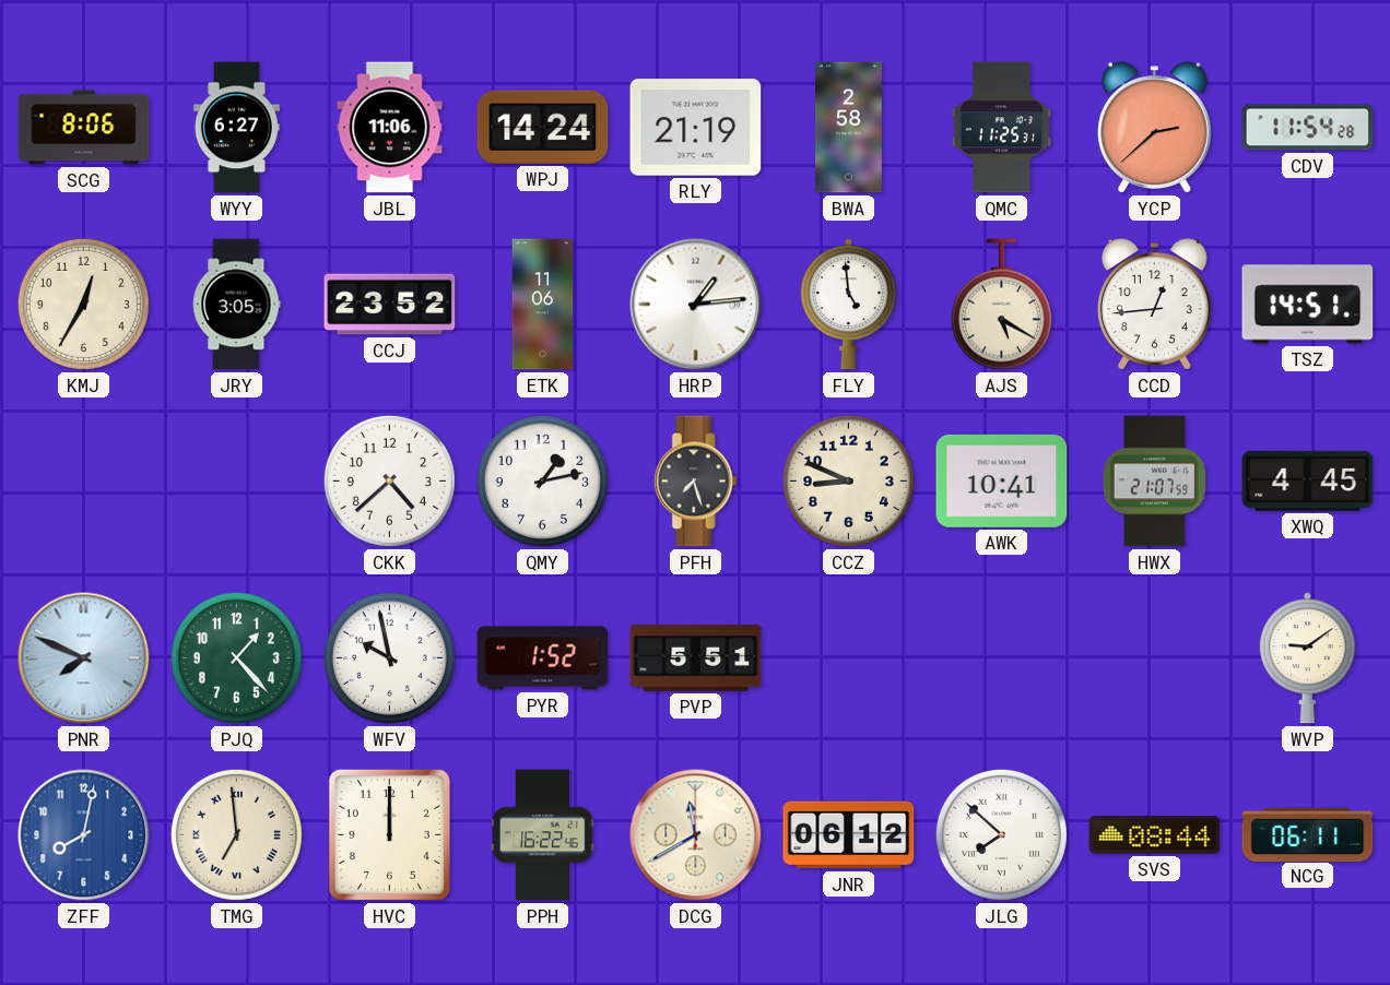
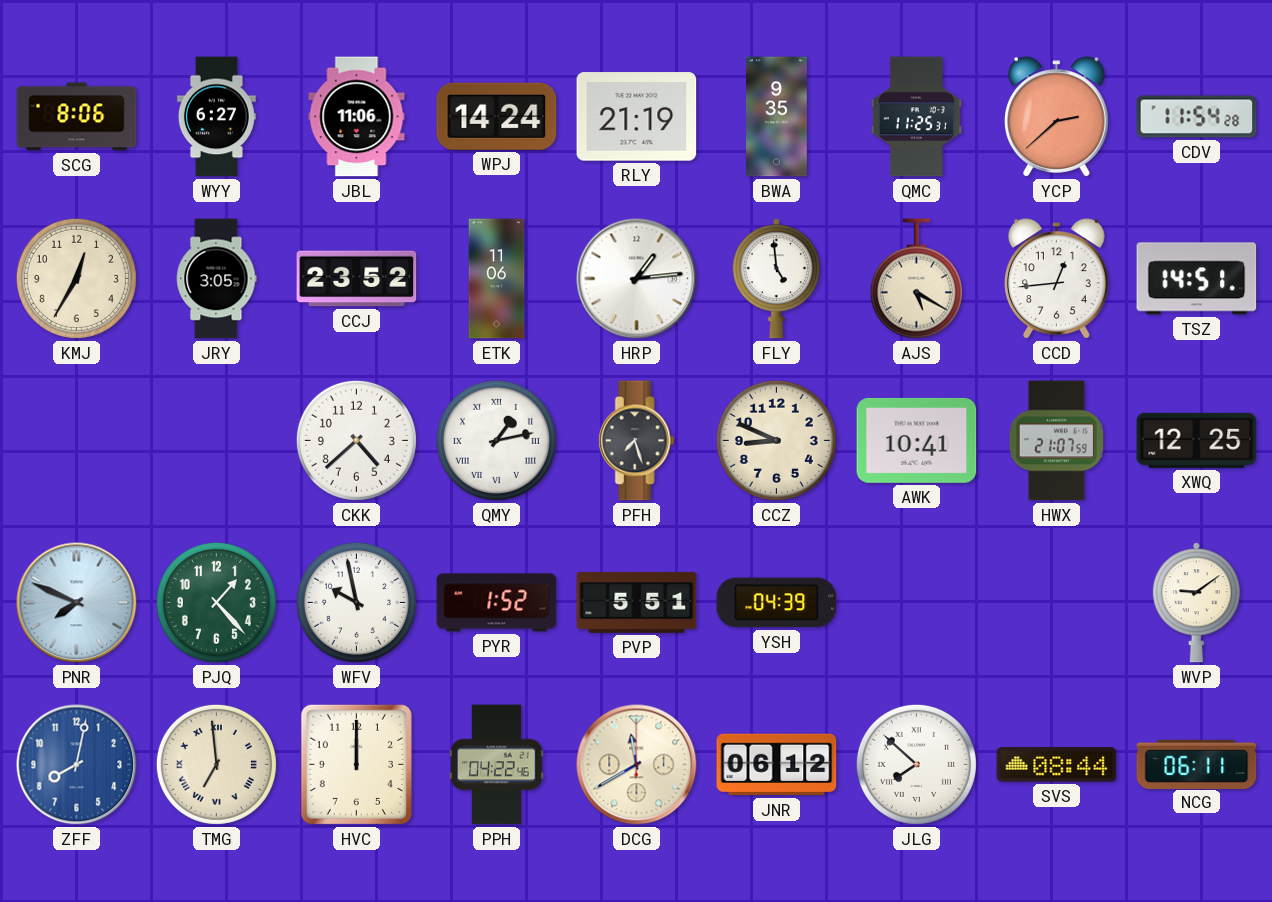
BWA: 2:58 -> 9:35
QMY numerals: Arabic -> Roman
XWQ: 4:45 -> 12:25
YSH: none -> 04:39
PPH: 16:22 -> 04:22
